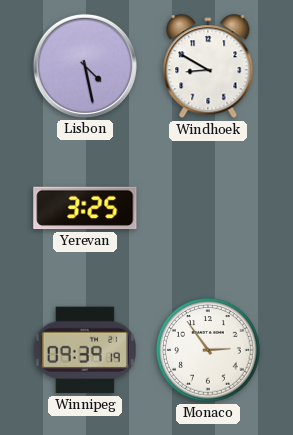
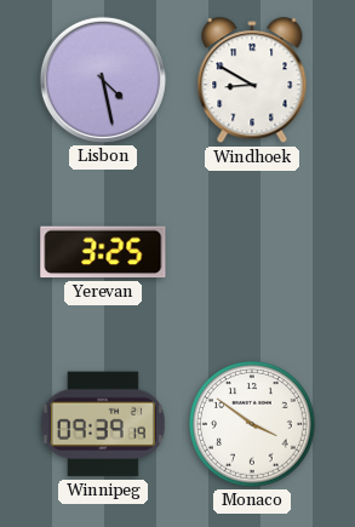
Monaco: 2:54 -> 3:51
